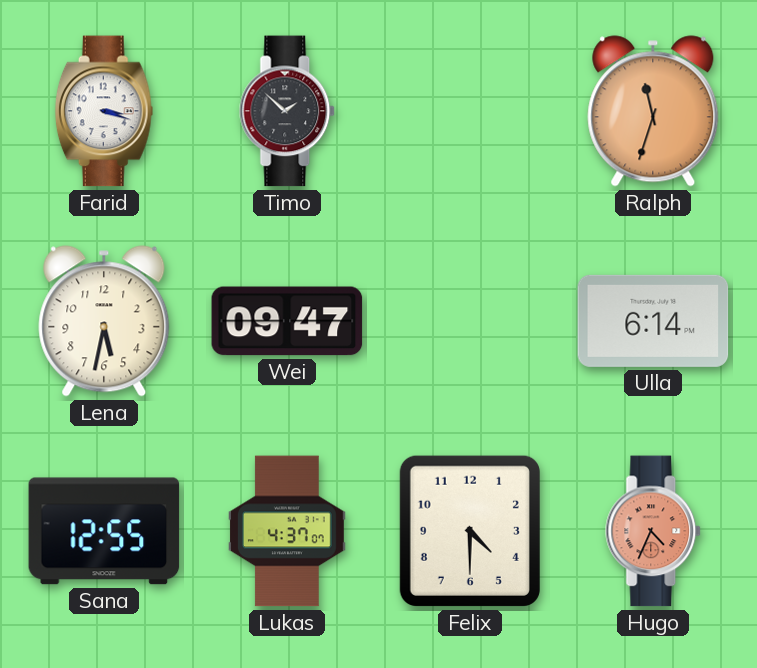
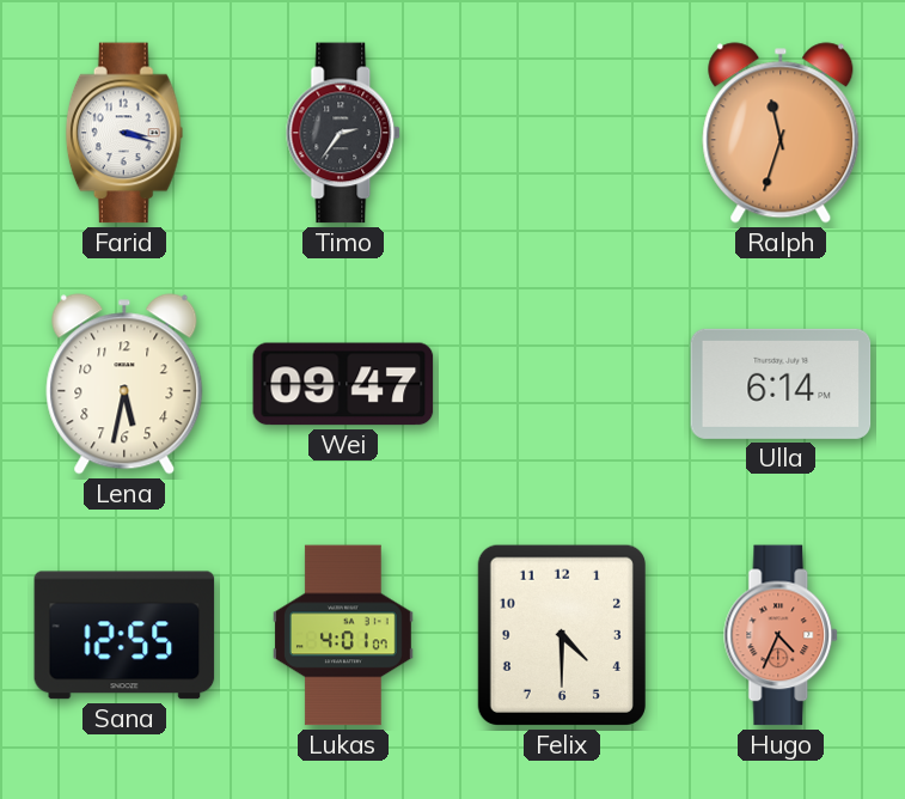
Timo: 1:52 -> 2:36
Lukas: 4:37 -> 4:01
